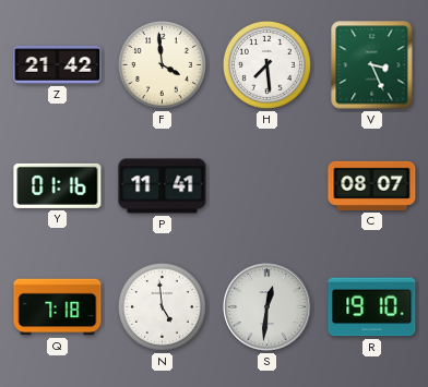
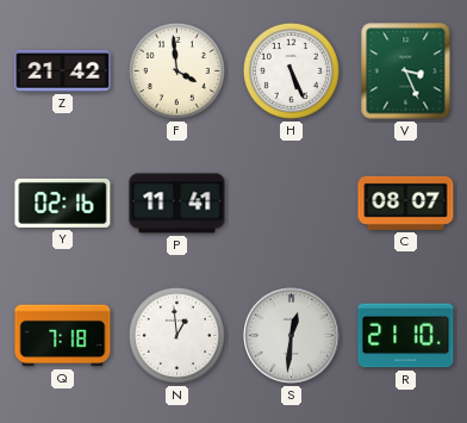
H: 7:29 -> 5:26
Y: 01:16 -> 02:16
N: 4:59 -> 12:59
R: 19:10 -> 21:10
